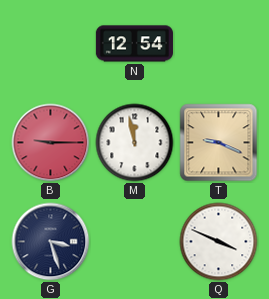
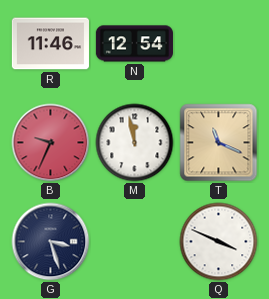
R: none -> 11:46
B: 9:15 -> 9:34
T: 9:19 -> 11:19
